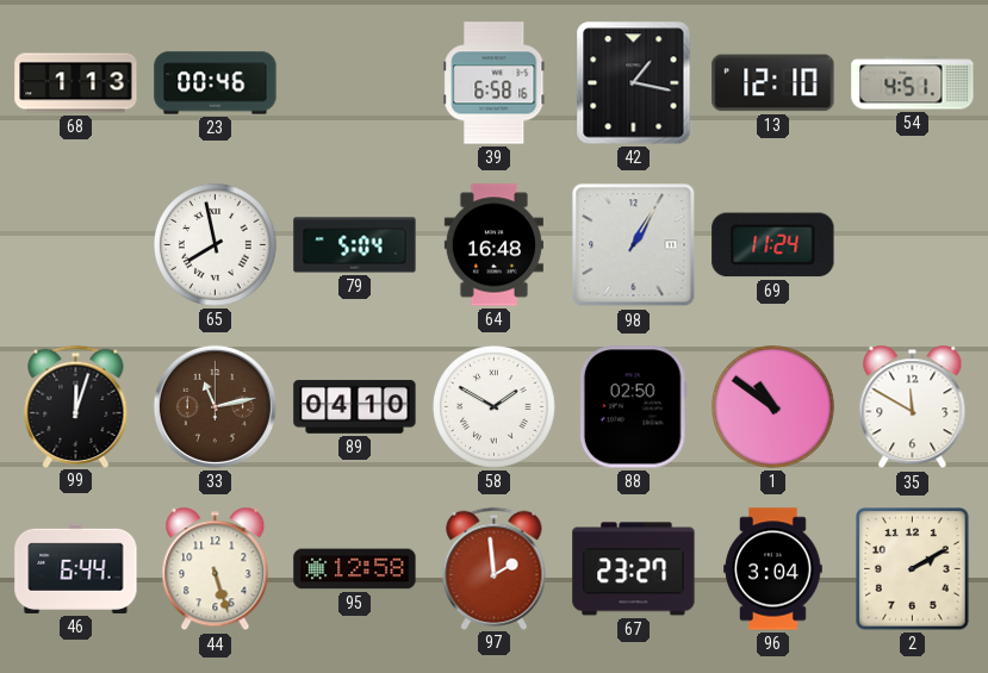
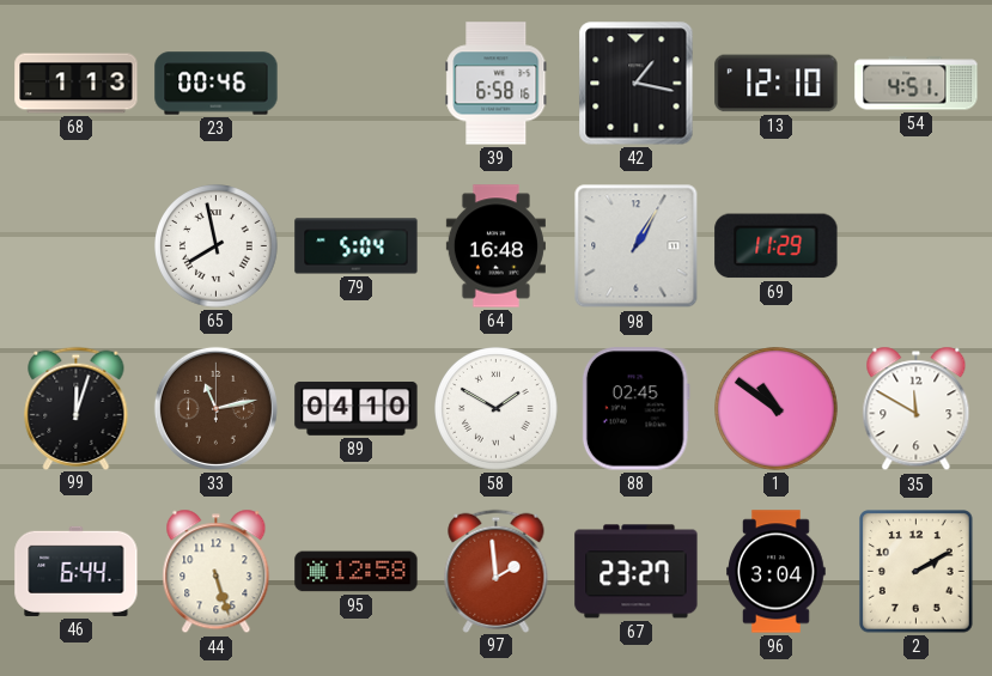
69: 11:24 -> 11:29
88: 02:50 -> 02:45
